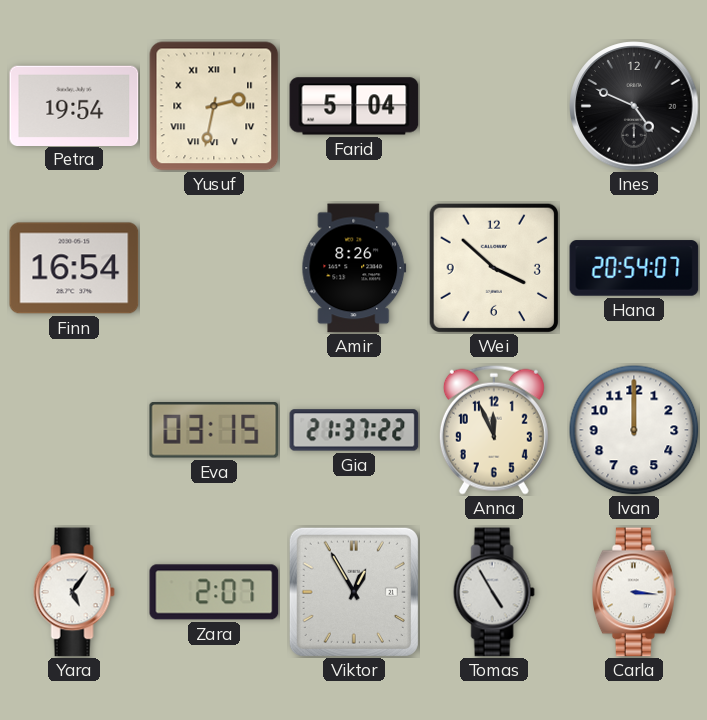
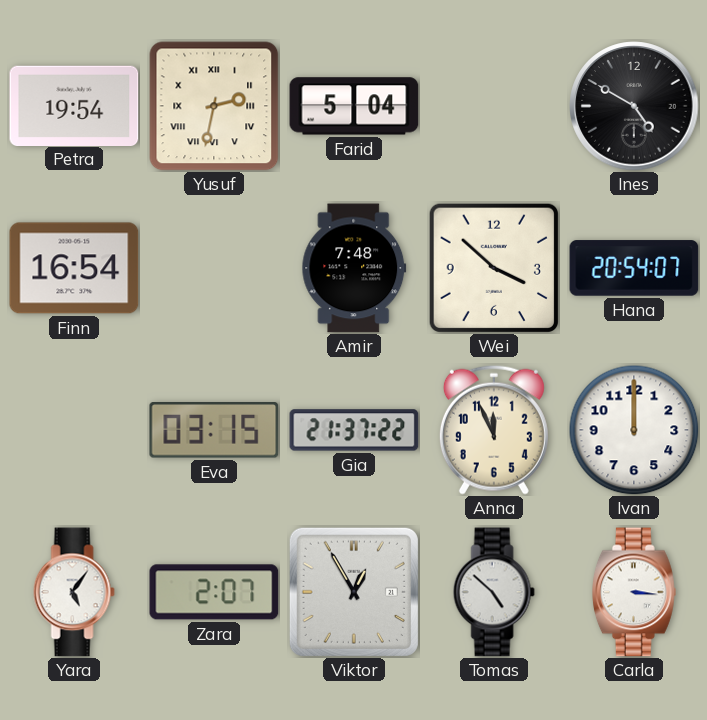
Ines: 4:49 -> 4:50
Amir: 8:26 -> 7:48
Tomas: 4:55 -> 4:52
